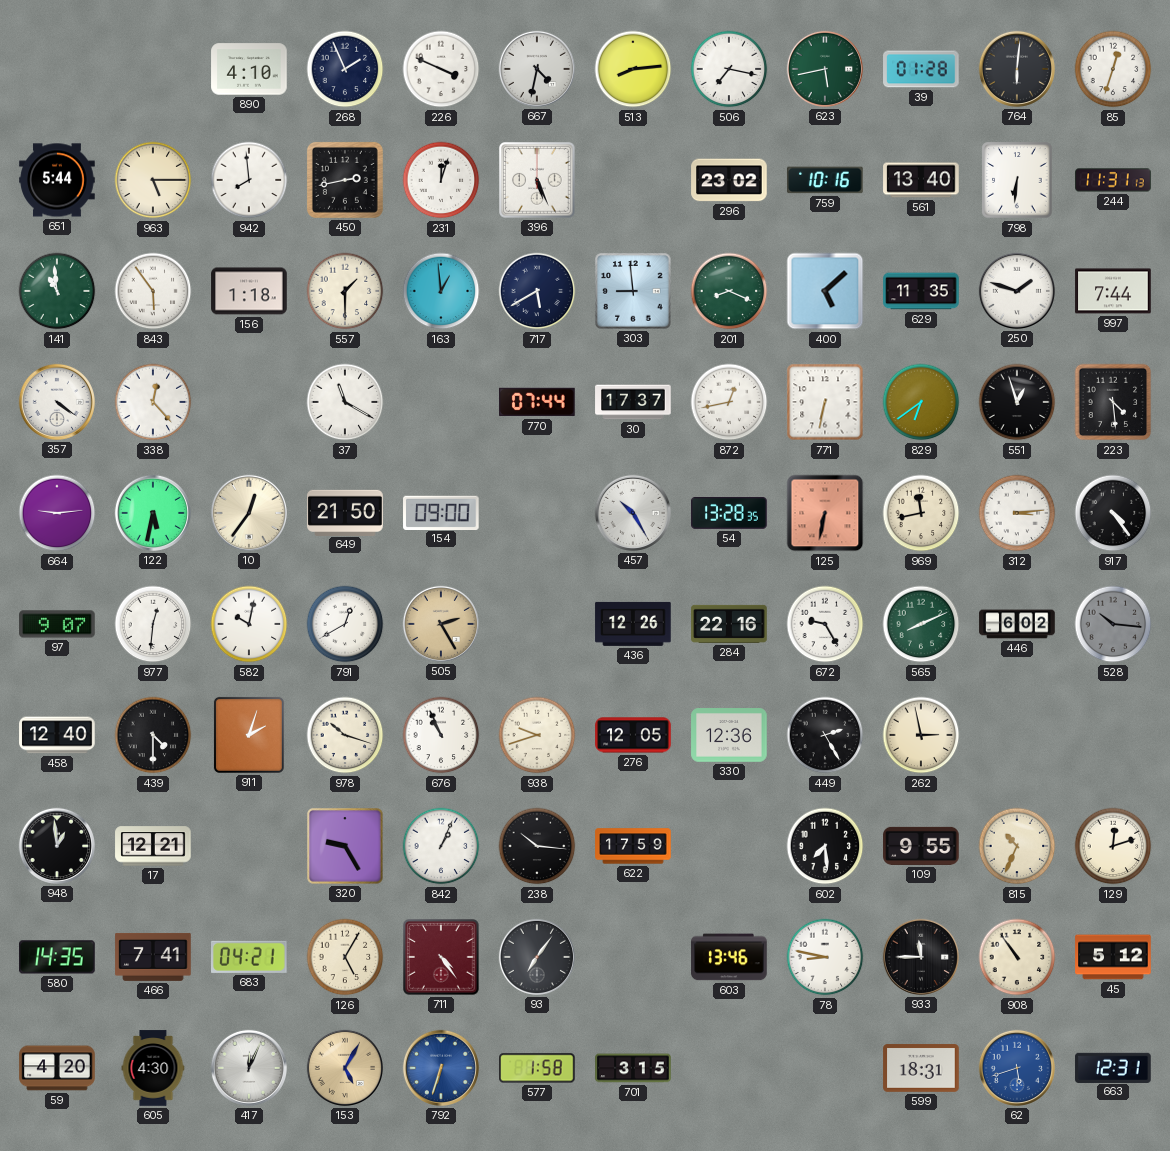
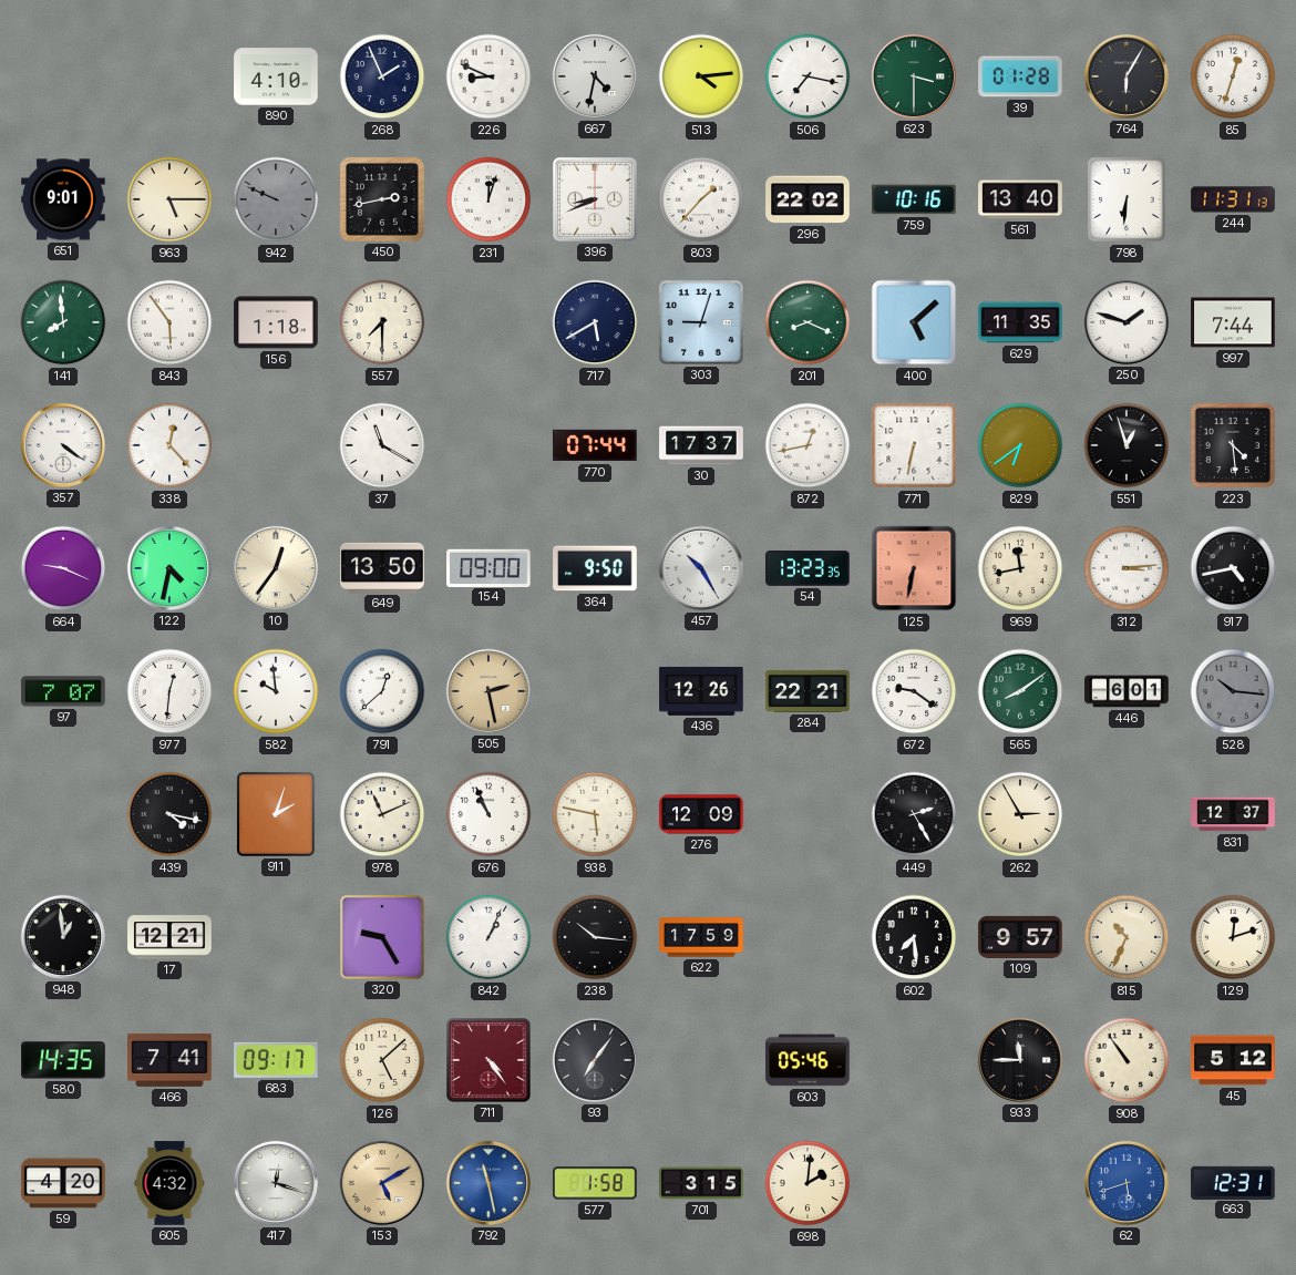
226: 3:49 -> 8:49
513: 8:14 -> 4:14
623: 5:43 -> 3:30
764: 6:01 -> 6:05
651: 5:44 -> 9:01
942: 7:59 -> 9:49
942 dial: white -> grey
396: 5:26 -> 8:41
803: none -> 1:37
296: 23:02 -> 22:02
141: 10:59 -> 7:59
557: 1:30 -> 7:30
163: 12:59 -> none
303: 8:59 -> 9:03
664: 9:14 -> 9:19
122: 5:32 -> 4:32
649: 21:50 -> 13:50
364: none -> 9:50
54: 13:28 -> 13:23
917: 4:24 -> 4:43
97: 9:07 -> 7:07
582: 10:02 -> 9:59
791: 12:40 -> 12:38
505: 2:25 -> 2:28
284: 22:16 -> 22:21
672: 9:25 -> 9:21
565: 8:11 -> 8:09
446: 6:02 -> 6:01
458: 12:40 -> none
439: 4:30 -> 4:17
978: 10:18 -> 11:11
938: 9:42 -> 5:47
276: 12:05 -> 12:09
330: 12:36 -> none
262: 2:58 -> 2:55
831: none -> 12:37
109: 9:55 -> 9:57
683: 04:21 -> 09:17
126: 5:05 -> 5:08
603: 13:46 -> 05:46
78: 8:47 -> none
605: 4:30 -> 4:32
417: 12:04 -> 12:18
153: 5:05 -> 5:10
792: 6:33 -> 11:28
698: none -> 2:01
599: 18:31 -> none
